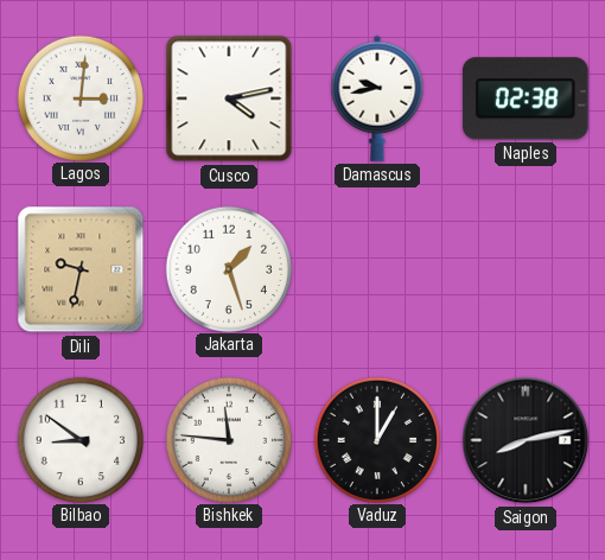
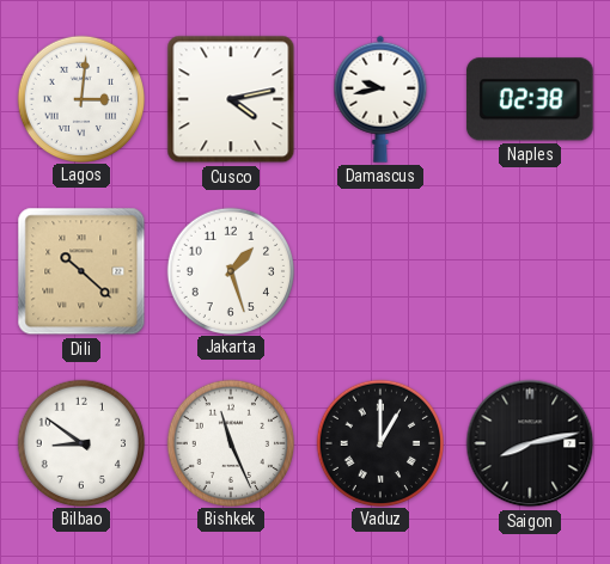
Dili: 9:32 -> 10:22
Bishkek: 11:46 -> 11:26
